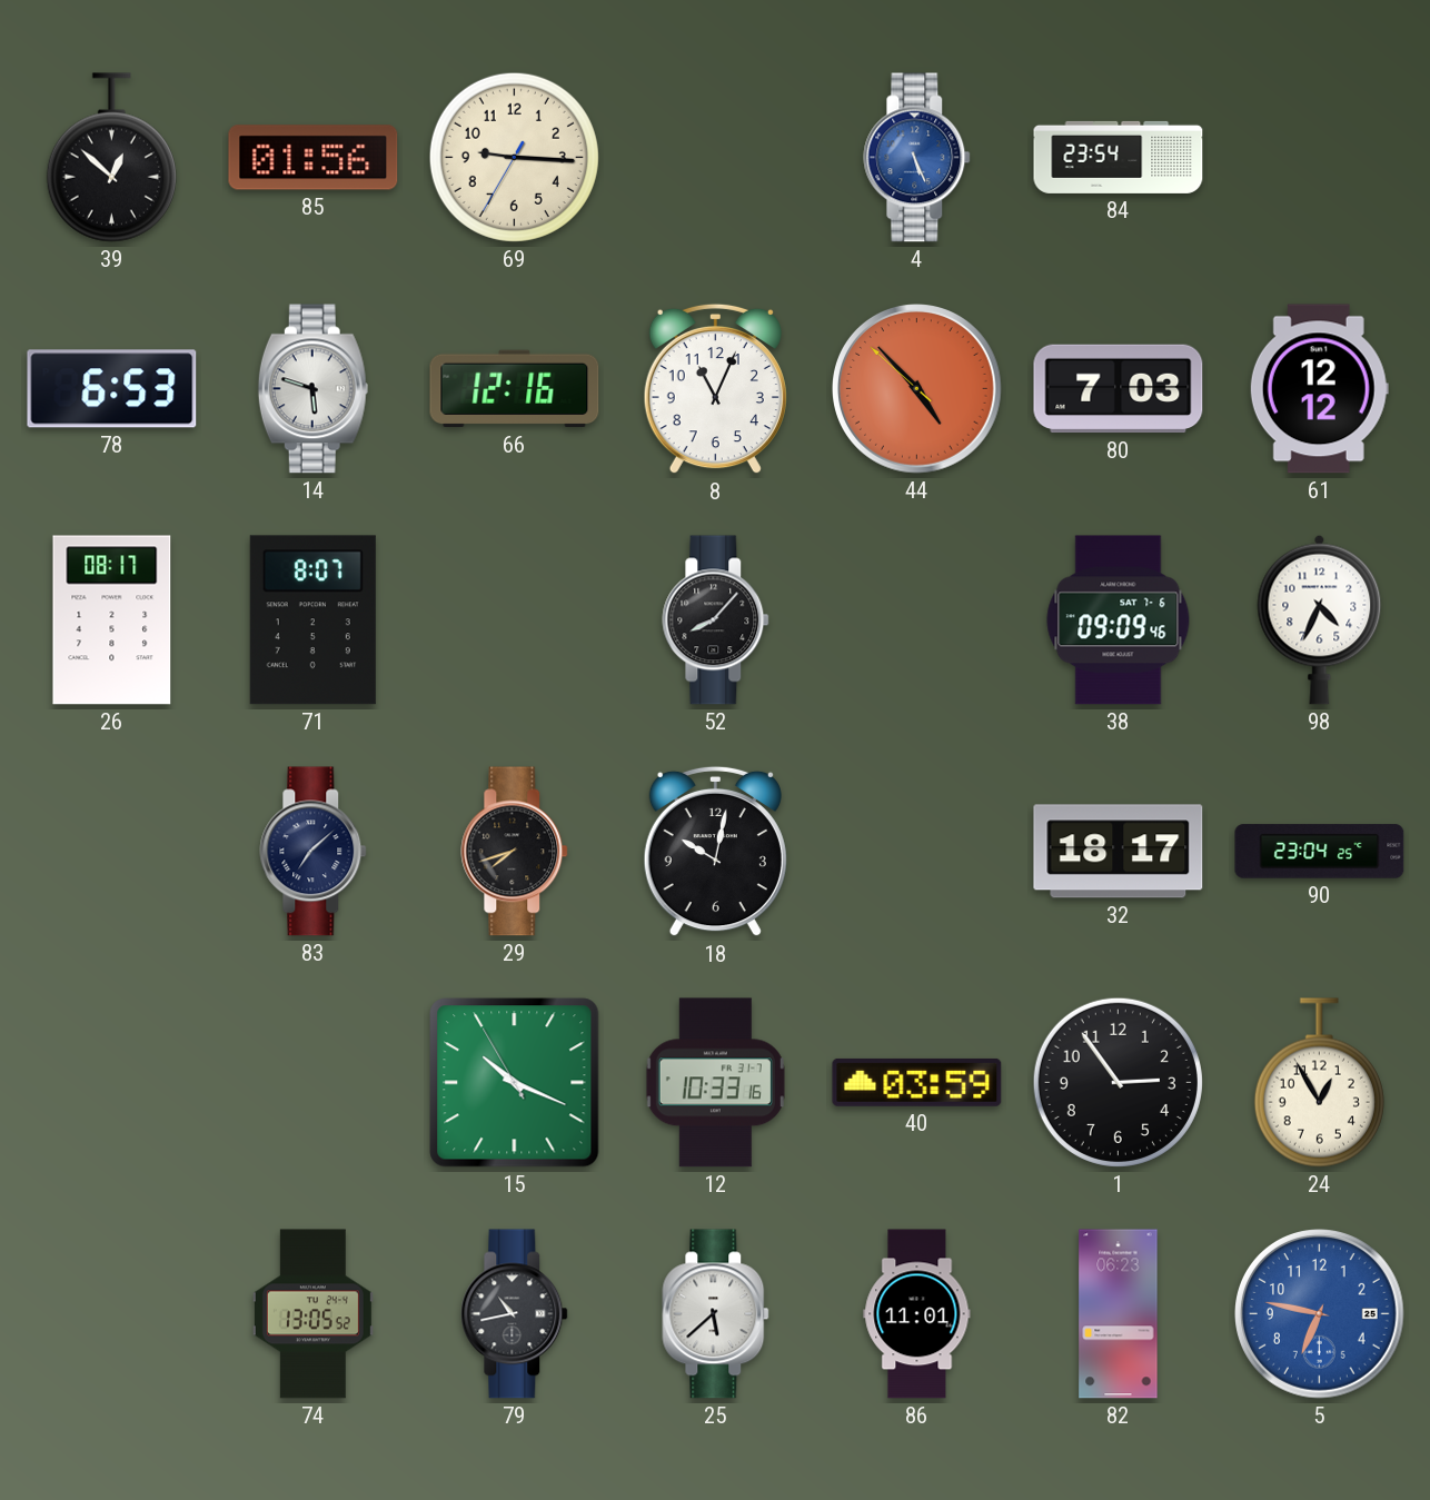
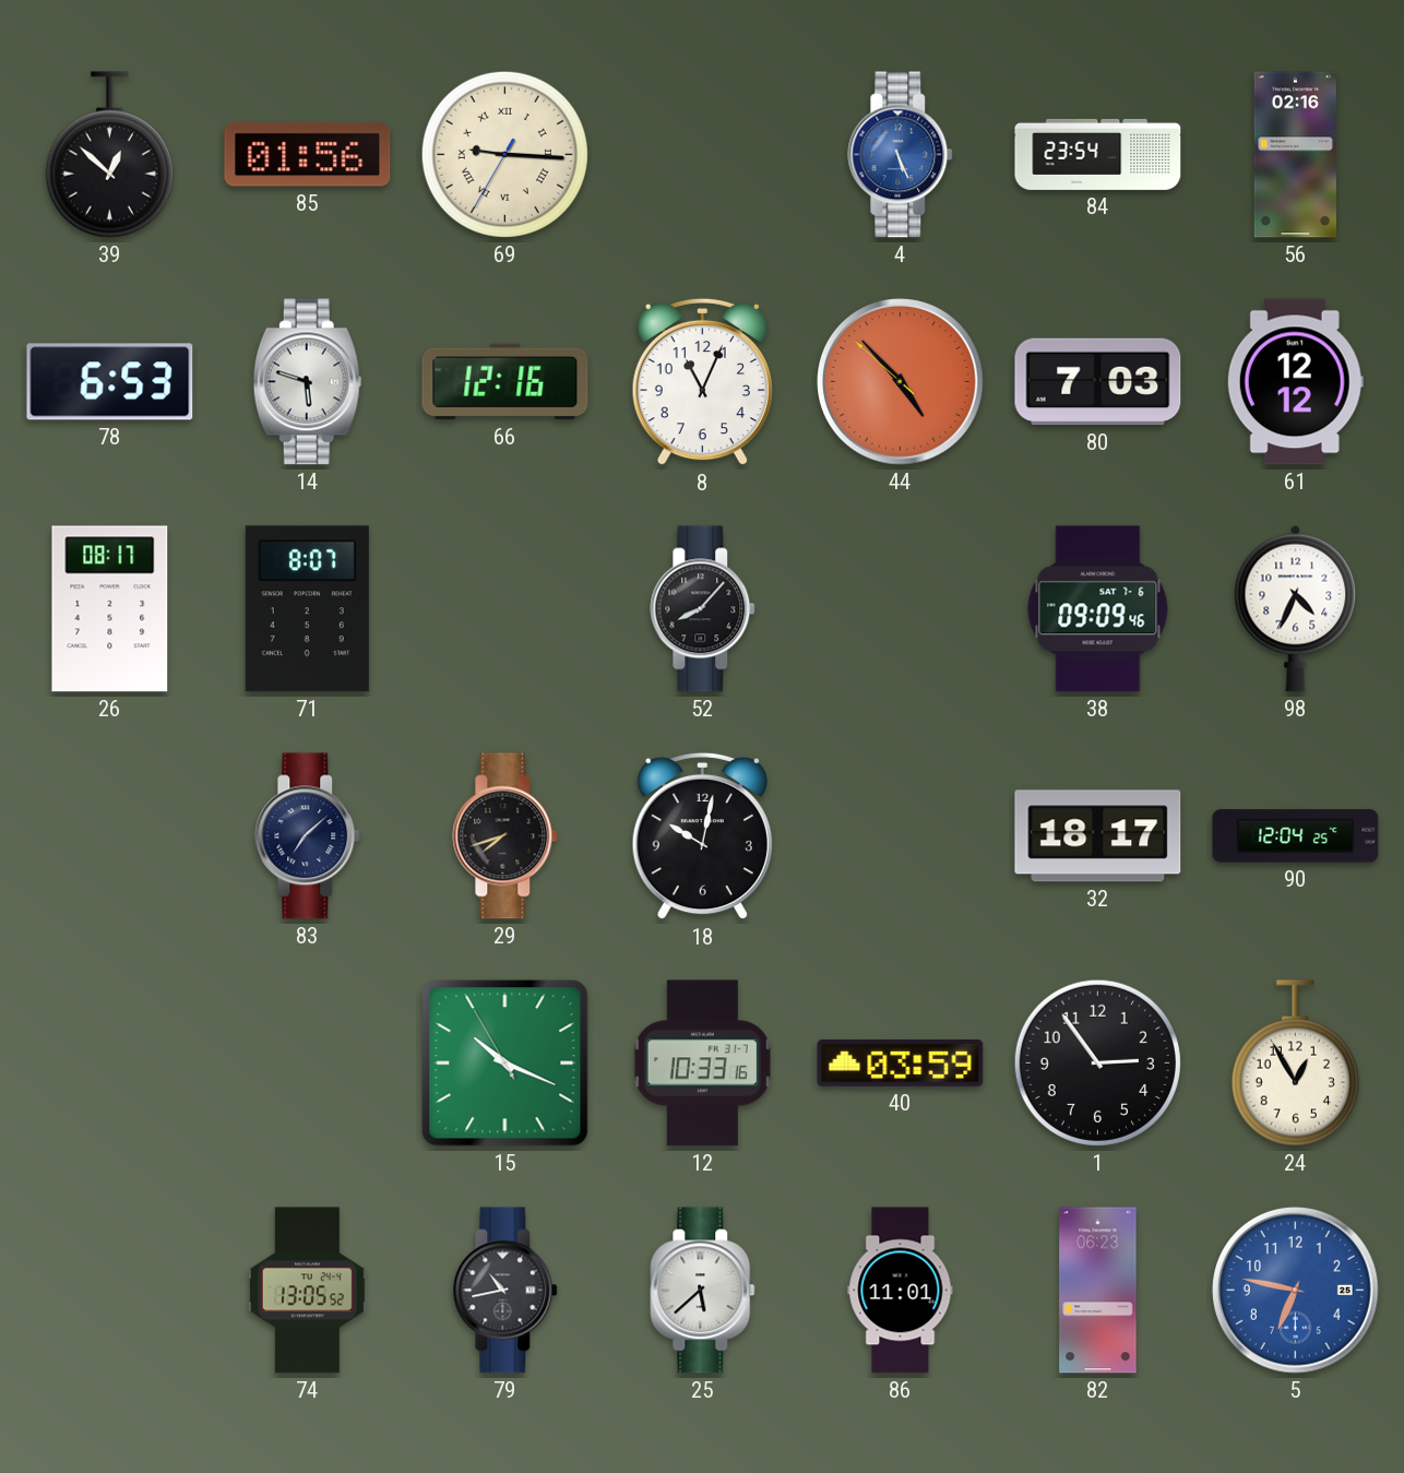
69 numerals: Arabic -> Roman
56: none -> 02:16
90: 23:04 -> 12:04
